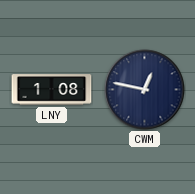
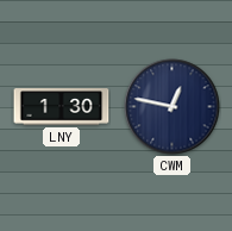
LNY: 1:08 -> 1:30
